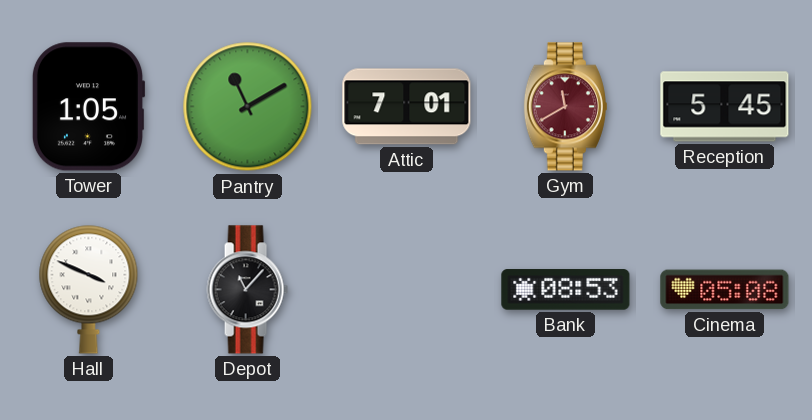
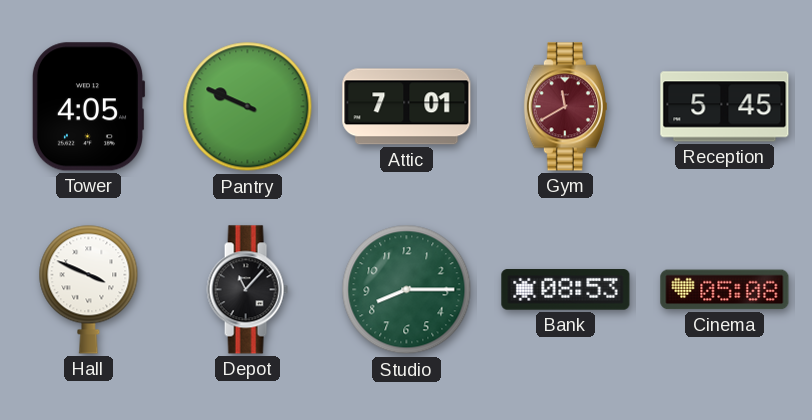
Tower: 1:05 -> 4:05
Pantry: 11:10 -> 9:49
Studio: none -> 8:15
